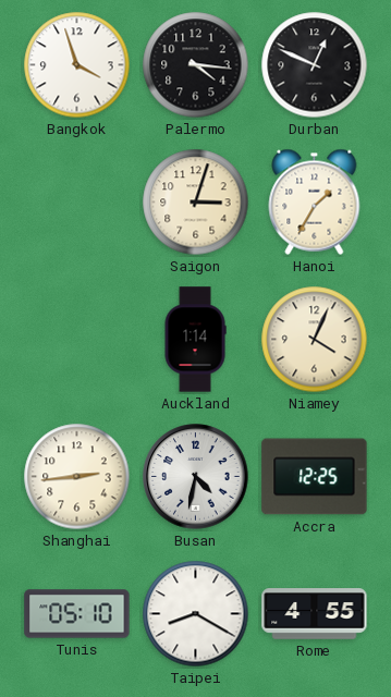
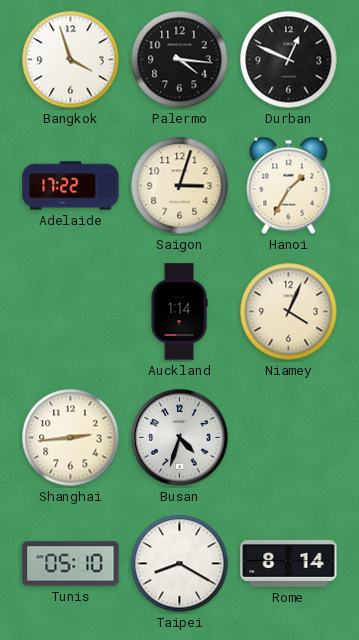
Adelaide: none -> 17:22
Busan: 4:32 -> 4:33
Accra: 12:25 -> none
Rome: 4:55 -> 8:14
